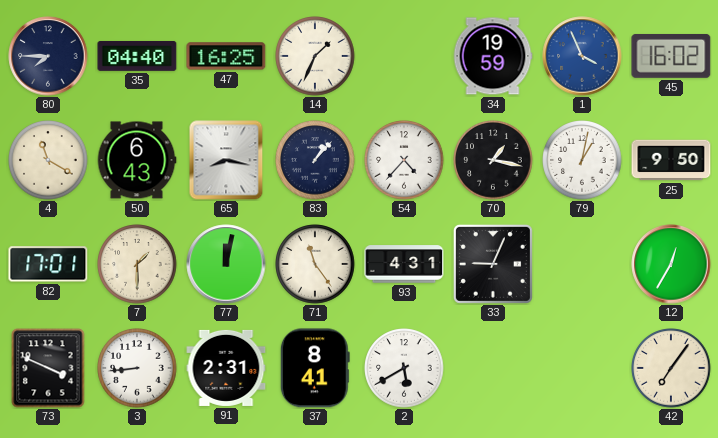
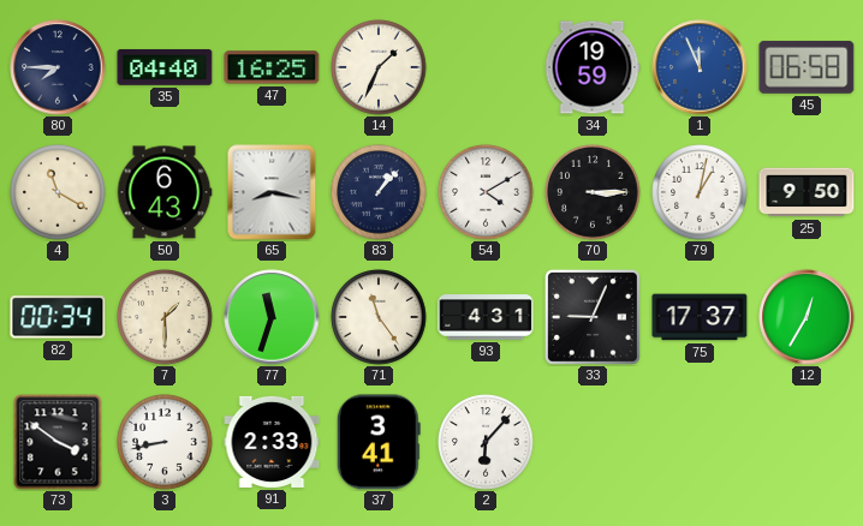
1: 3:56 -> 11:56
45: 16:02 -> 06:58
54: 4:37 -> 4:10
70: 1:17 -> 3:15
82: 17:01 -> 00:34
77: 12:02 -> 11:33
75: none -> 17:37
73: 3:49 -> 3:51
3: 8:44 -> 8:43
91: 2:31 -> 2:33
37: 8:41 -> 3:41
2: 5:40 -> 6:07
42: 7:06 -> none
